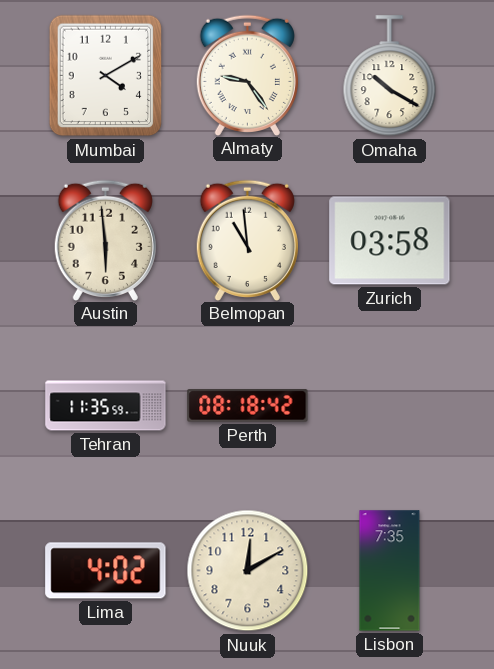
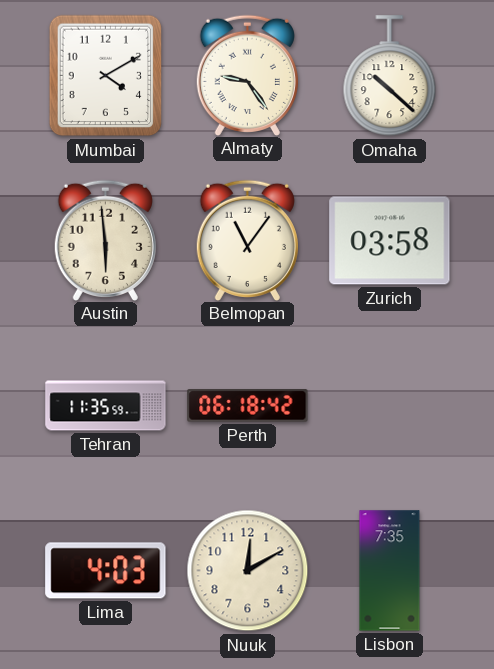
Omaha: 10:20 -> 10:22
Belmopan: 10:59 -> 11:06
Perth: 08:18 -> 06:18
Lima: 4:02 -> 4:03
